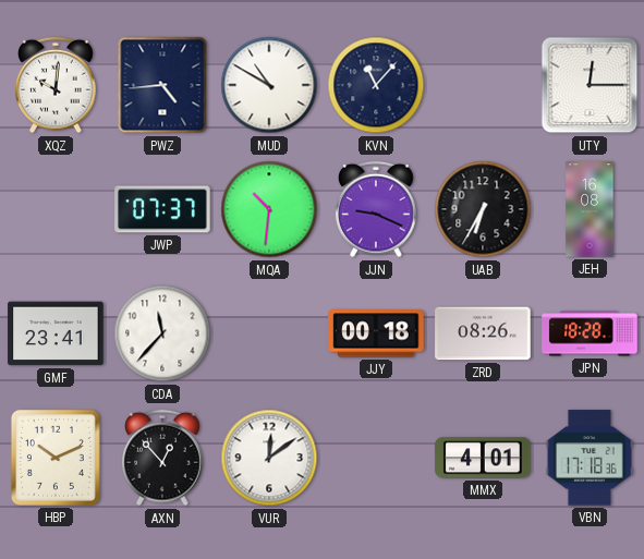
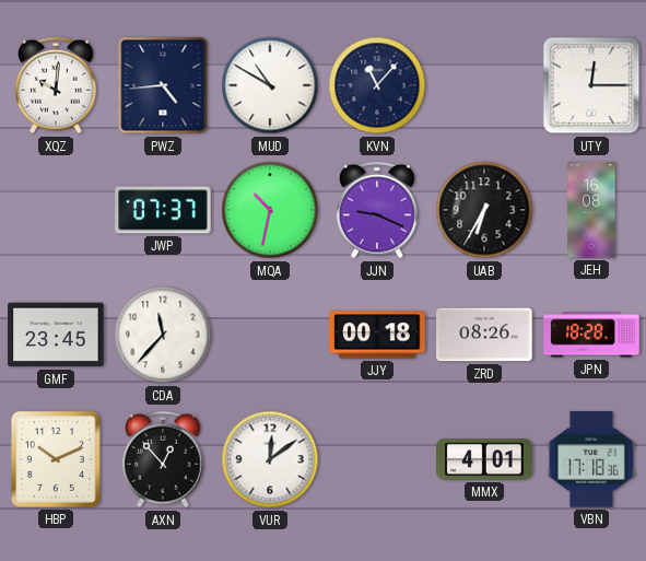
MQA: 10:31 -> 10:32
GMF: 23:41 -> 23:45
